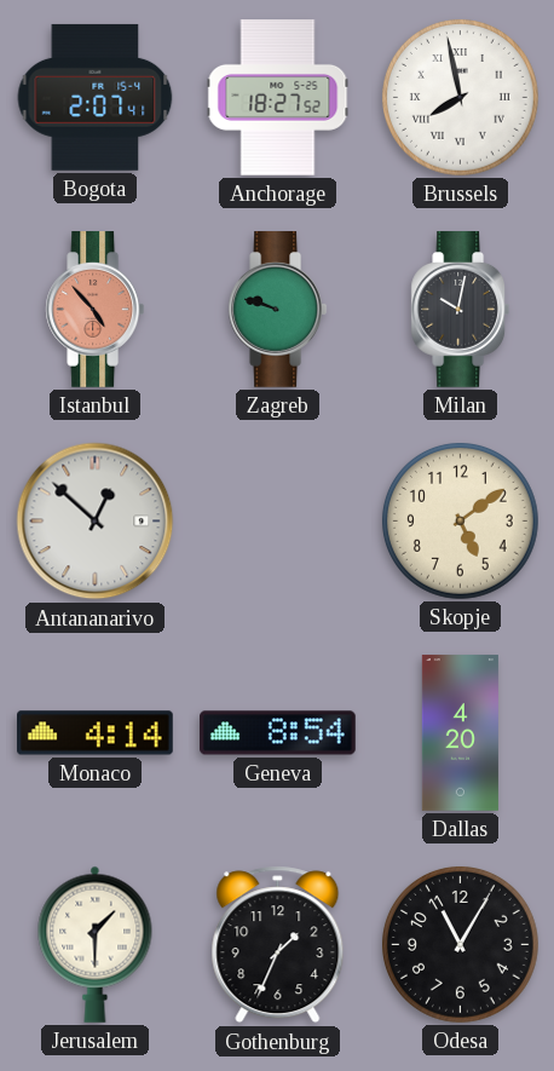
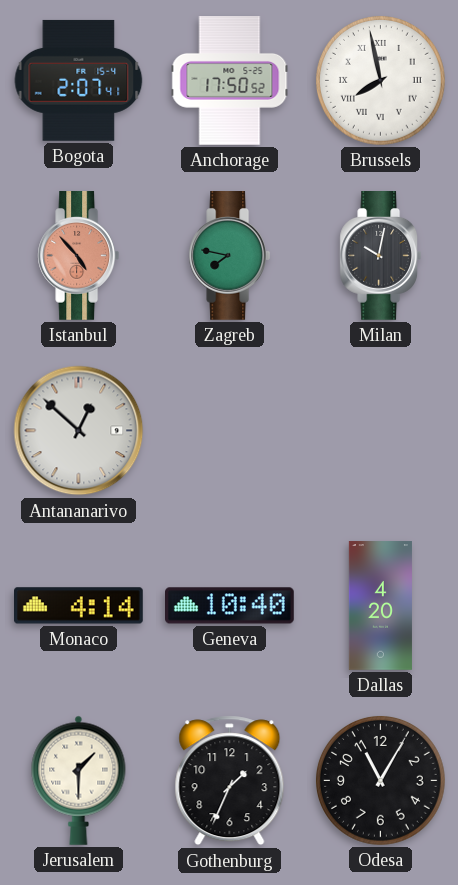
Anchorage: 18:27 -> 17:50
Zagreb: 9:48 -> 7:47
Skopje: 5:09 -> none
Geneva: 8:54 -> 10:40
